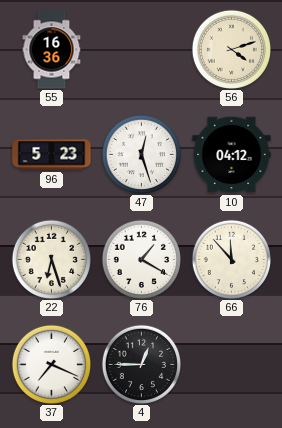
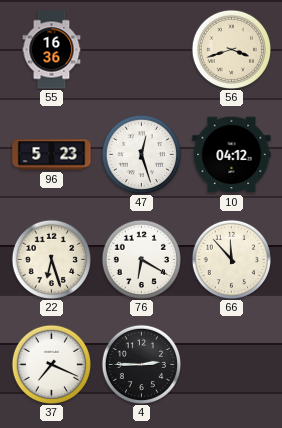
56: 4:12 -> 3:42
76: 1:20 -> 6:20
4: 12:45 -> 2:45
